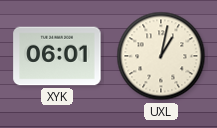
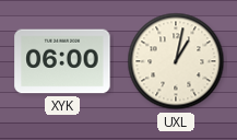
XYK: 06:01 -> 06:00
